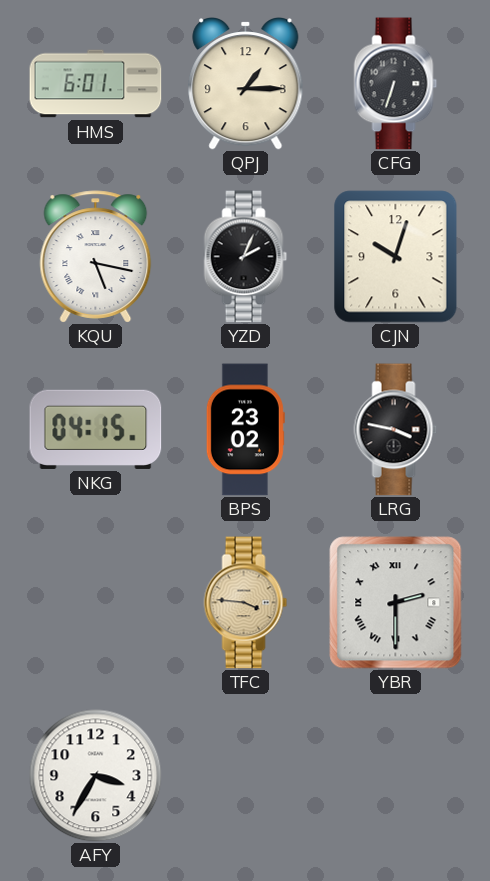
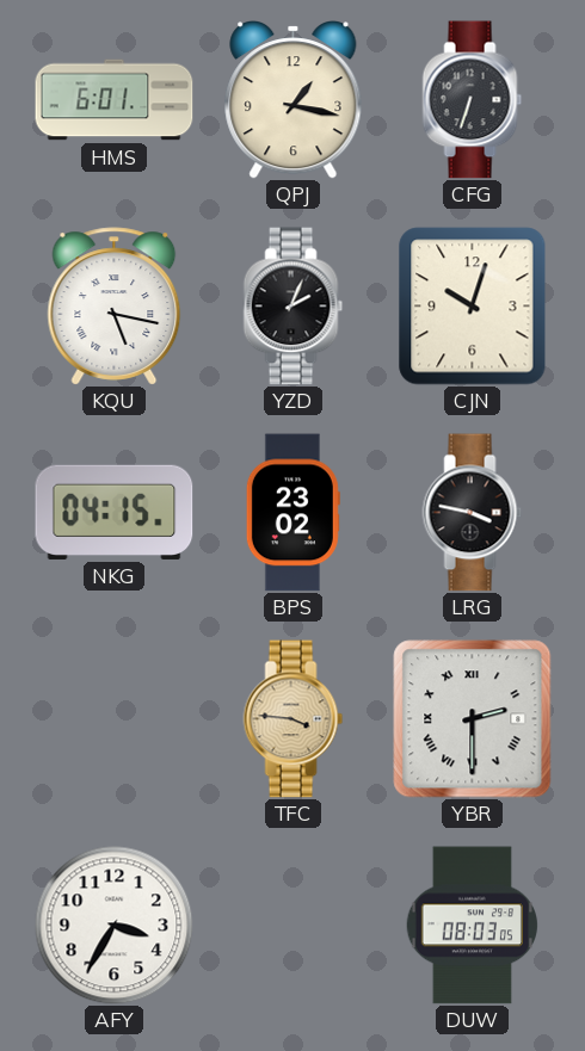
QPJ: 1:15 -> 1:17
DUW: none -> 08:03
